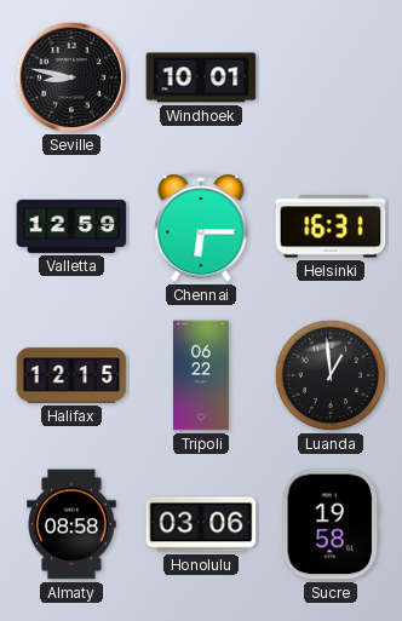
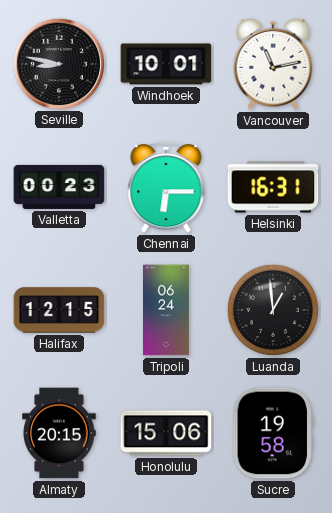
Vancouver: none -> 11:13
Valletta: 12:59 -> 00:23
Tripoli: 06:22 -> 06:24
Almaty: 08:58 -> 20:15
Honolulu: 03:06 -> 15:06
